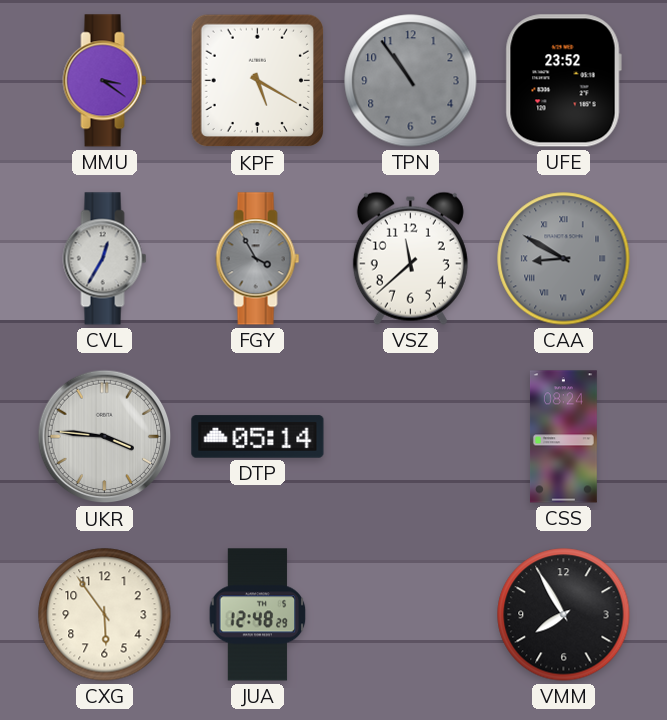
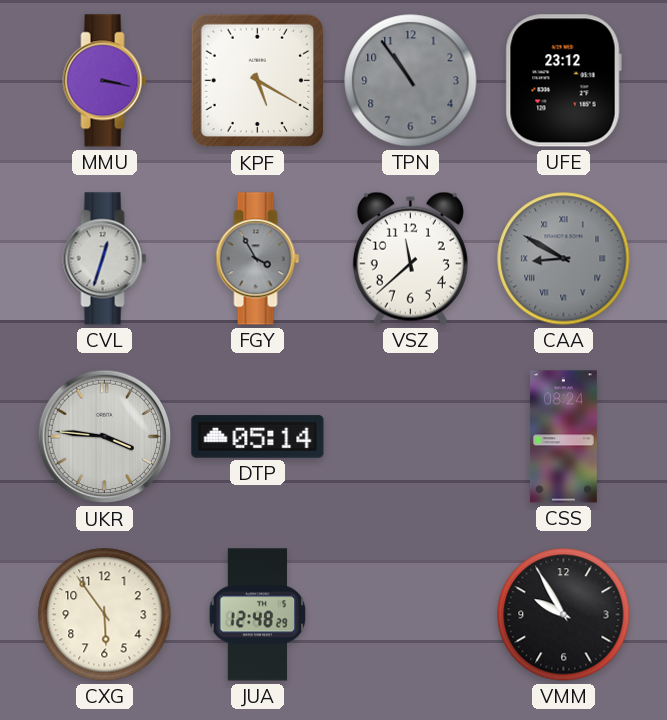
MMU: 3:21 -> 3:17
UFE: 23:52 -> 23:12
CVL: 12:35 -> 12:33
VMM: 7:55 -> 9:55
